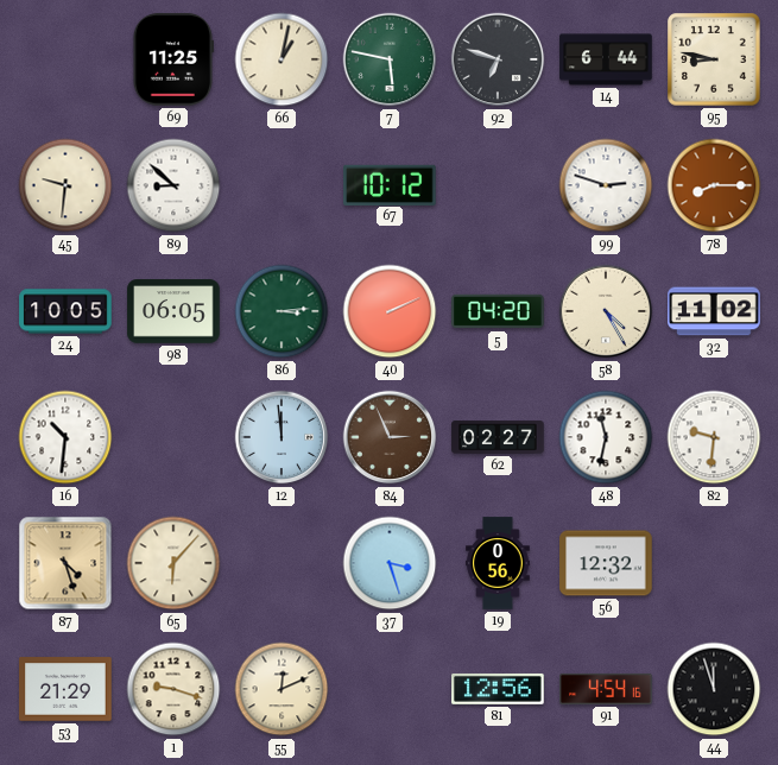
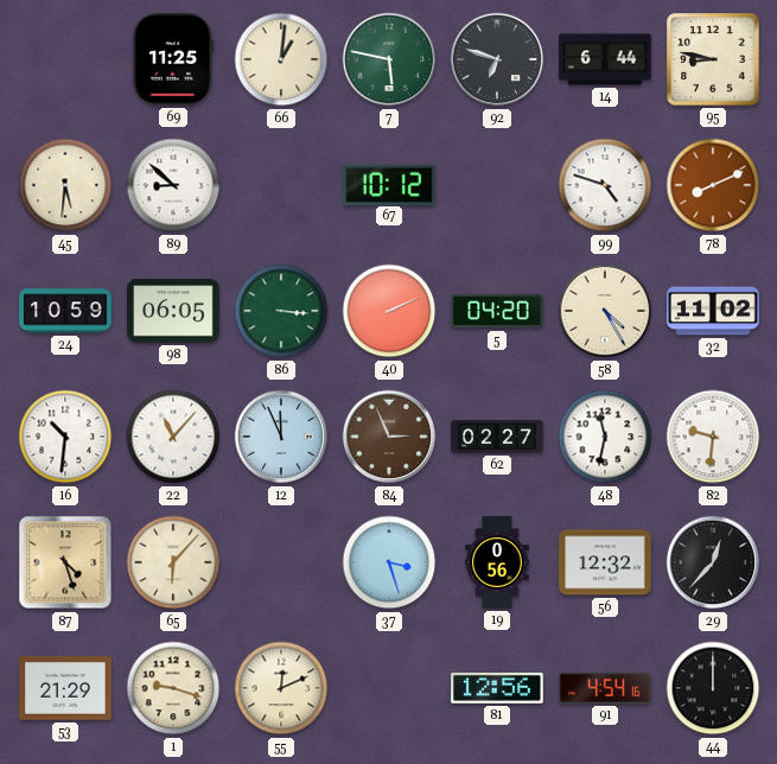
66: 1:02 -> 1:01
45: 9:31 -> 5:31
99: 2:48 -> 4:48
78: 8:15 -> 8:11
24: 10:05 -> 10:59
86: 3:14 -> 3:16
22: none -> 11:07
12: 11:59 -> 11:56
29: none -> 12:37
44: 11:57 -> 12:00
